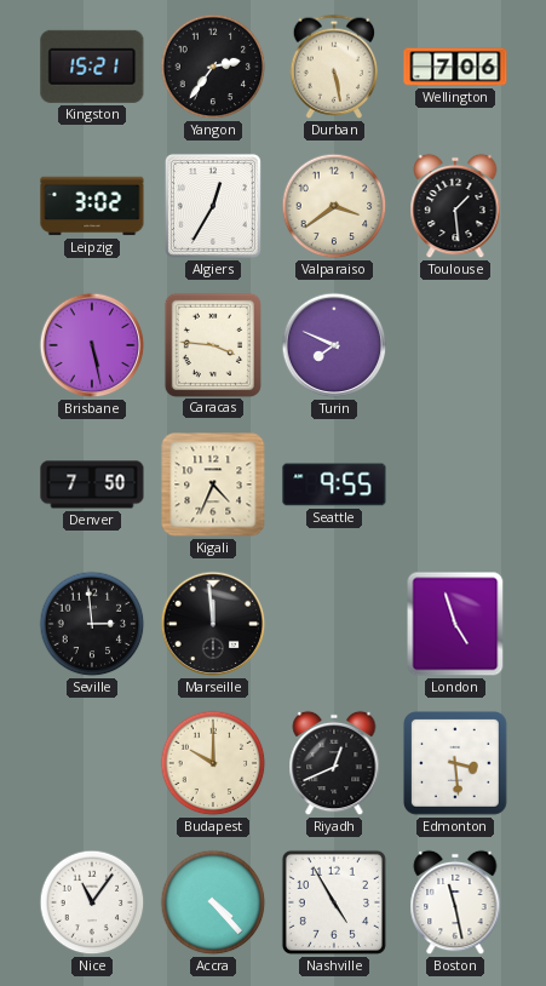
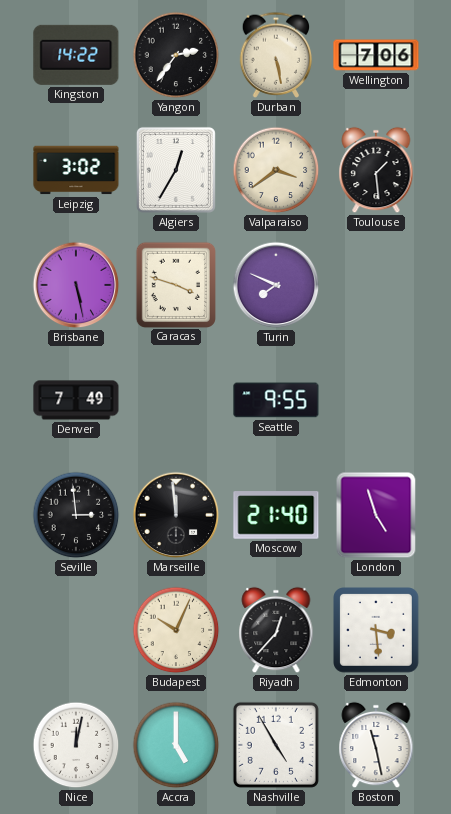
Kingston: 15:21 -> 14:22
Caracas: 3:46 -> 3:48
Denver: 7:50 -> 7:49
Kigali: 4:34 -> none
Moscow: none -> 21:40
Budapest: 10:00 -> 10:04
Riyadh: 12:41 -> 12:37
Nice: 11:06 -> 12:02
Accra: 4:23 -> 5:00
